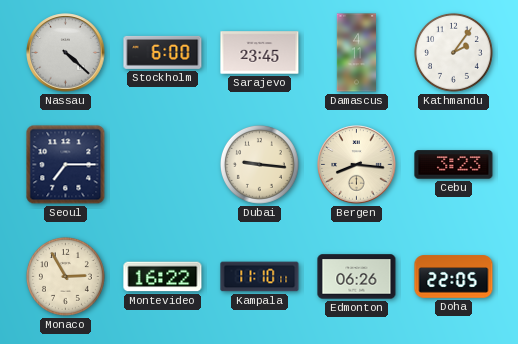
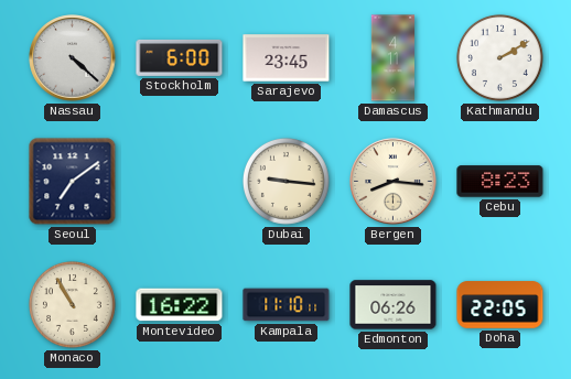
Kathmandu: 2:06 -> 2:10
Seoul: 7:15 -> 7:09
Cebu: 3:23 -> 8:23
Monaco: 2:55 -> 10:55
